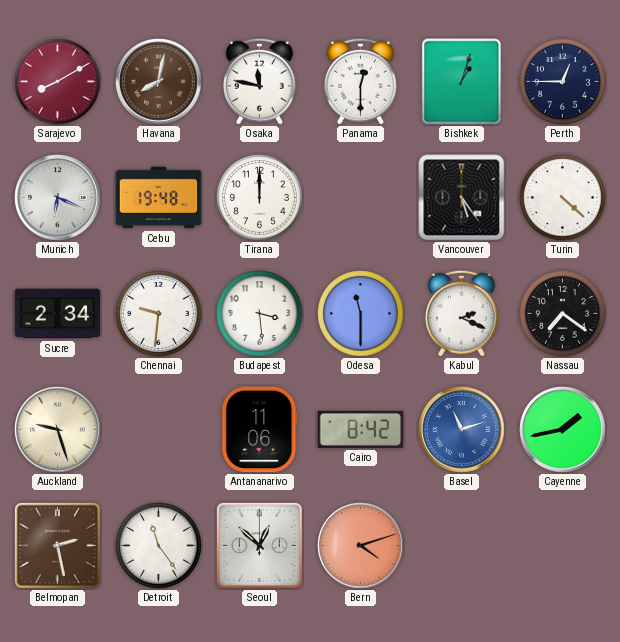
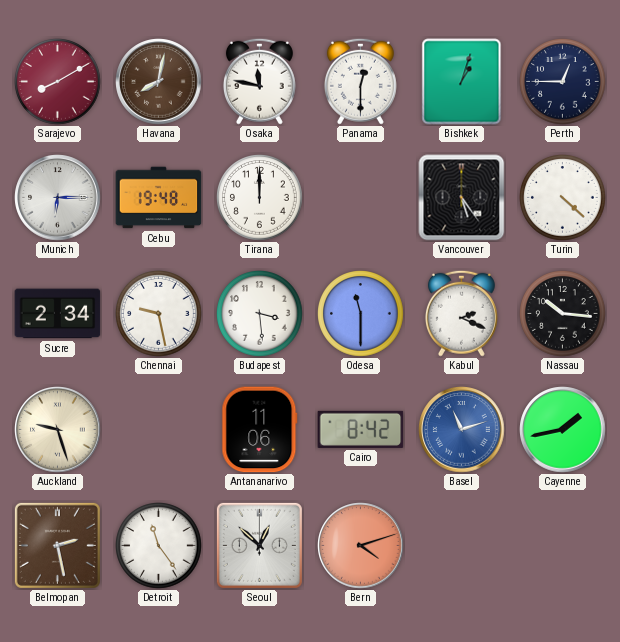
Munich: 6:19 -> 6:15
Chennai: 9:31 -> 9:28
Nassau: 7:21 -> 10:16
